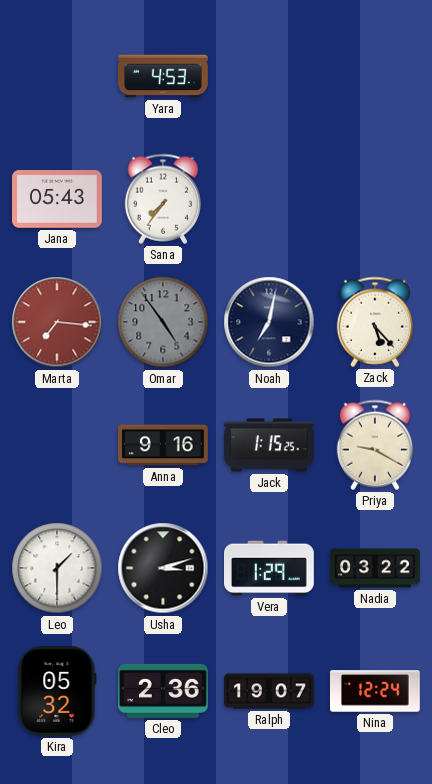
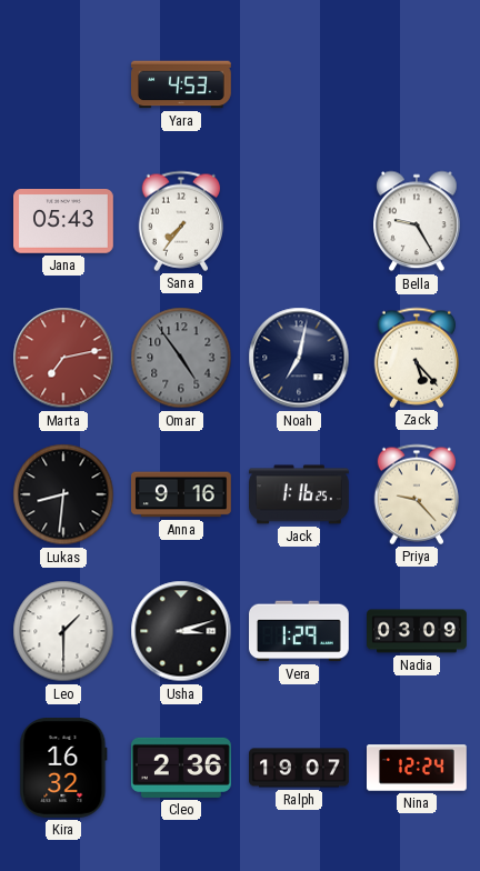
Bella: none -> 9:25
Marta: 7:16 -> 7:13
Lukas: none -> 8:31
Jack: 1:15 -> 1:16
Priya: 9:20 -> 9:23
Nadia: 03:22 -> 03:09
Kira: 05:32 -> 16:32
